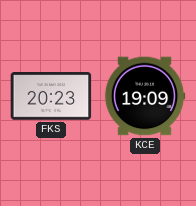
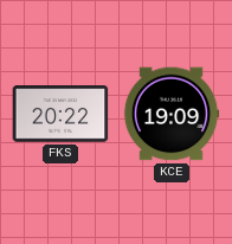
FKS: 20:23 -> 20:22
